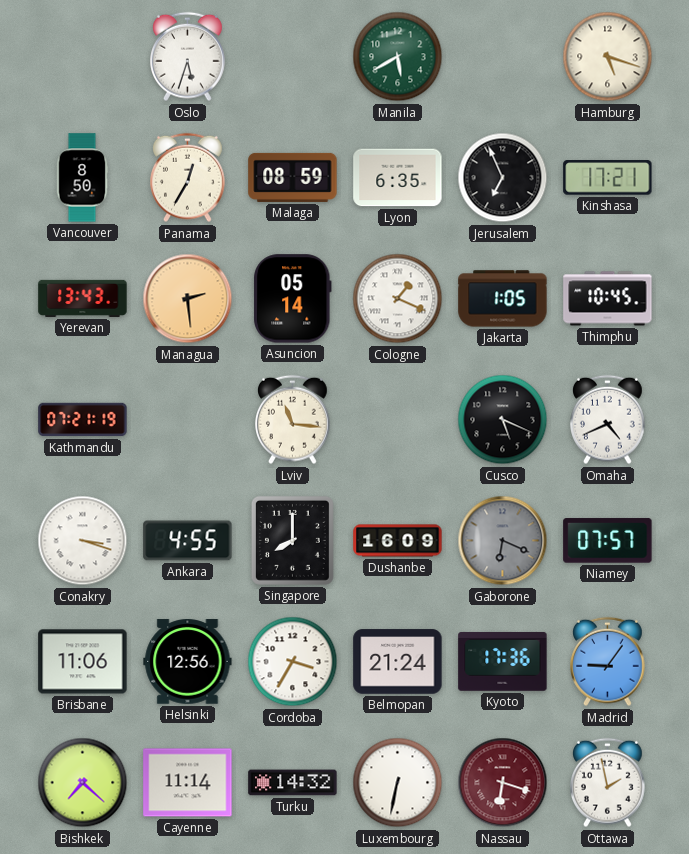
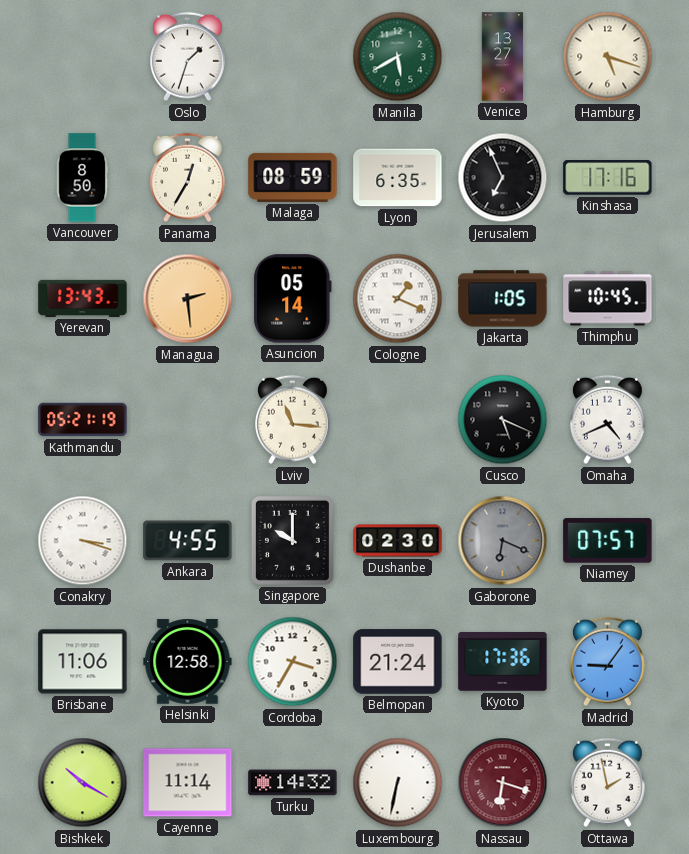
Oslo: 5:33 -> 1:33
Venice: none -> 13:27
Kinshasa: 17:21 -> 17:16
Kathmandu: 07:21 -> 05:21
Singapore: 8:00 -> 10:00
Dushanbe: 16:09 -> 02:30
Helsinki: 12:56 -> 12:58
Bishkek: 7:22 -> 10:20
